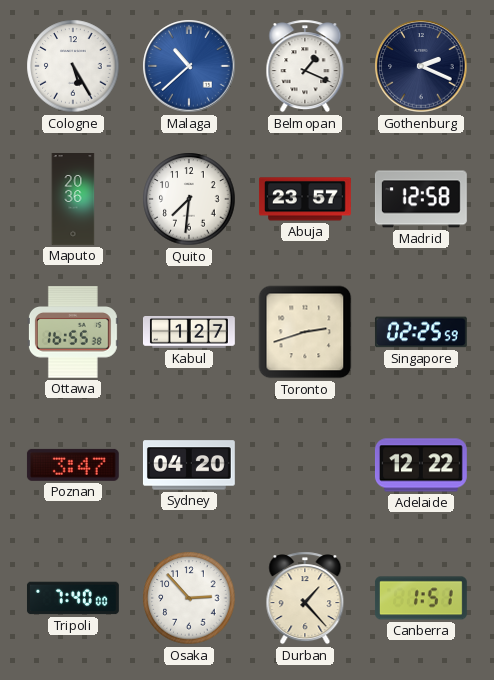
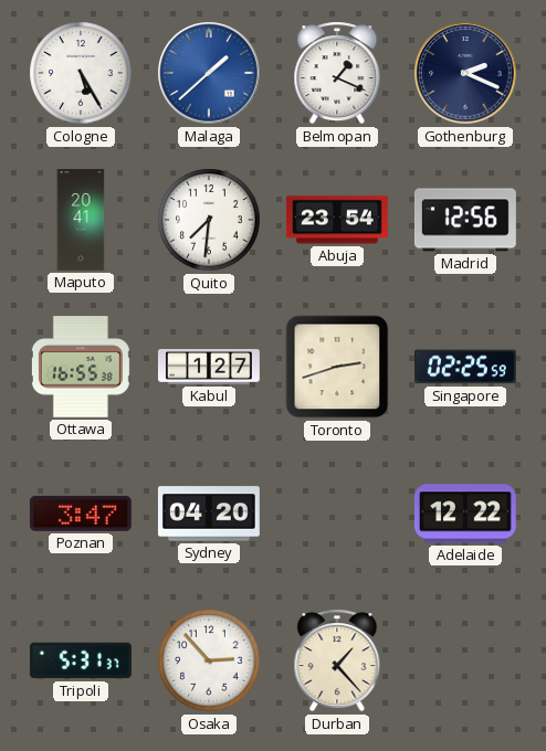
Malaga: 10:38 -> 1:38
Maputo: 20:36 -> 20:41
Abuja: 23:57 -> 23:54
Madrid: 12:58 -> 12:56
Tripoli: 7:40 -> 5:31
Canberra: 1:51 -> none
